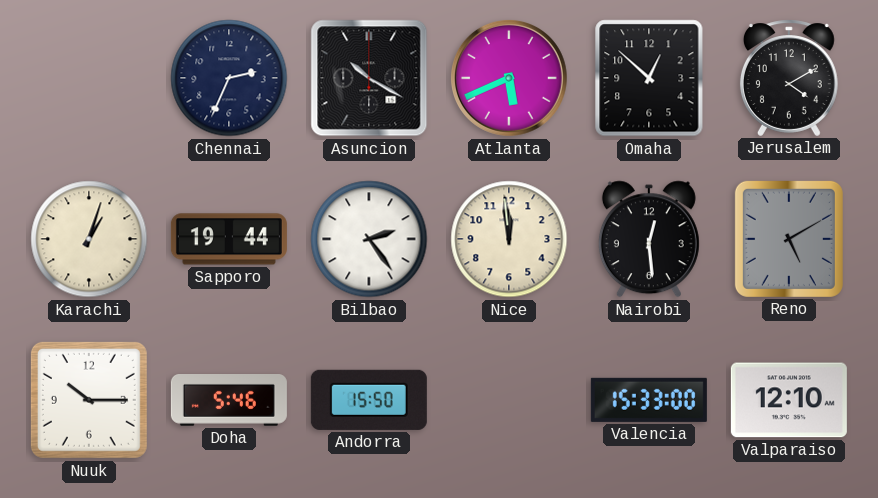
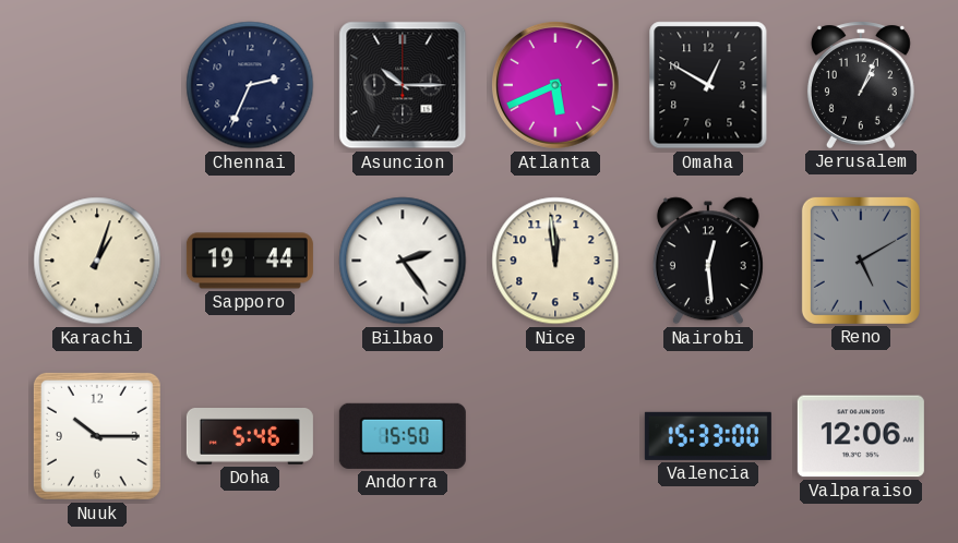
Asuncion: 10:20 -> 10:15
Omaha: 12:52 -> 12:50
Jerusalem: 4:10 -> 1:04
Valparaiso: 12:10 -> 12:06
